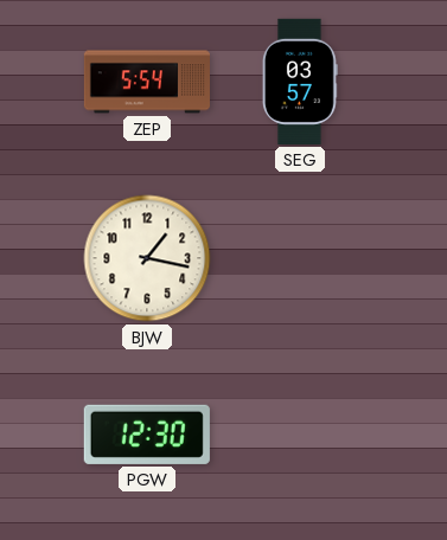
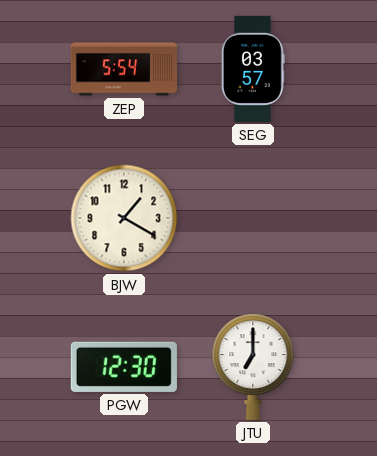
BJW: 1:17 -> 1:20
JTU: none -> 7:00
